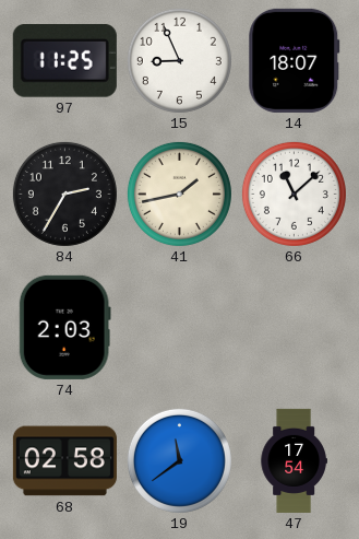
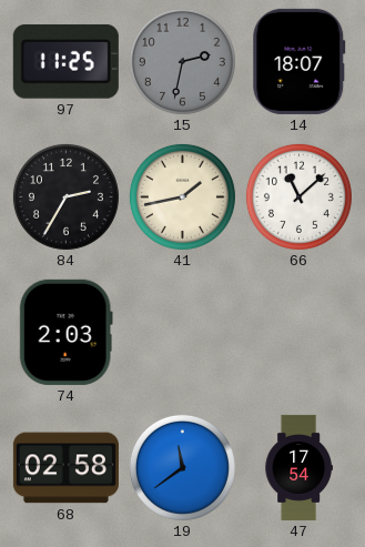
15: 8:56 -> 2:32
15 dial: white -> grey
